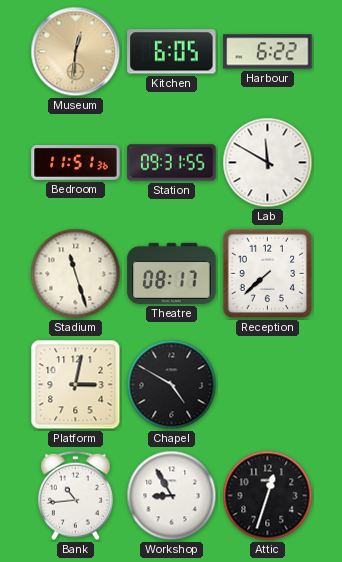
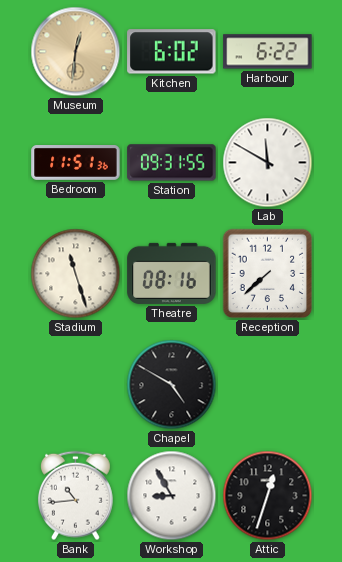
Kitchen: 6:05 -> 6:02
Theatre: 08:17 -> 08:16
Platform: 3:02 -> none
